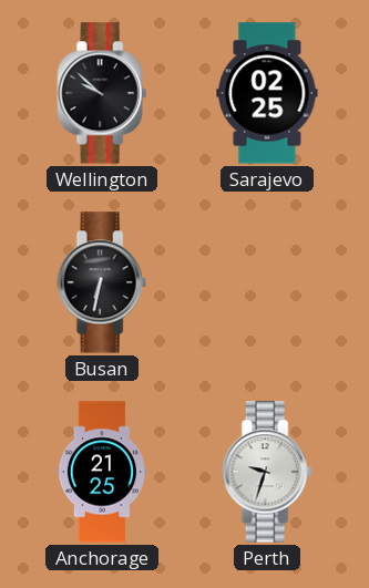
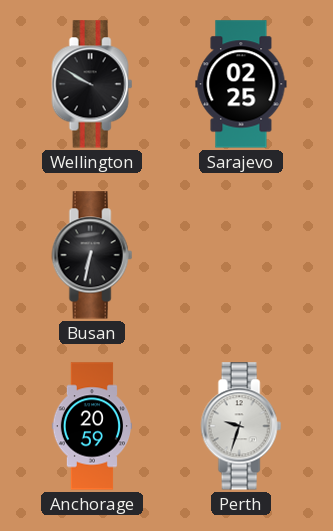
Wellington: 9:52 -> 9:50
Anchorage: 21:25 -> 20:59
